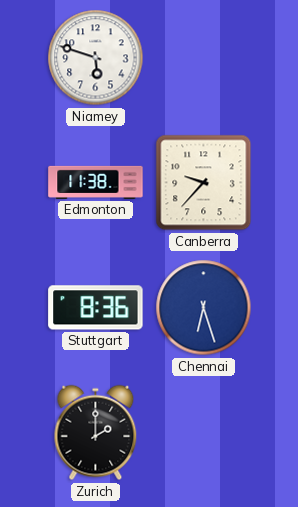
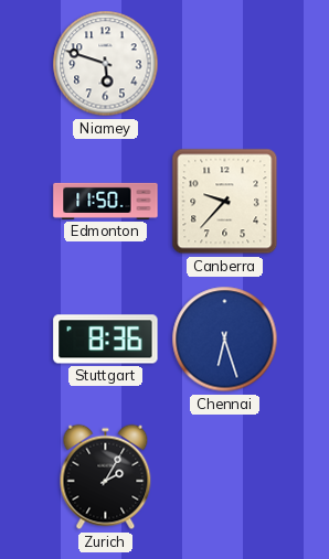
Edmonton: 11:38 -> 11:50
Zurich: 2:00 -> 2:05
